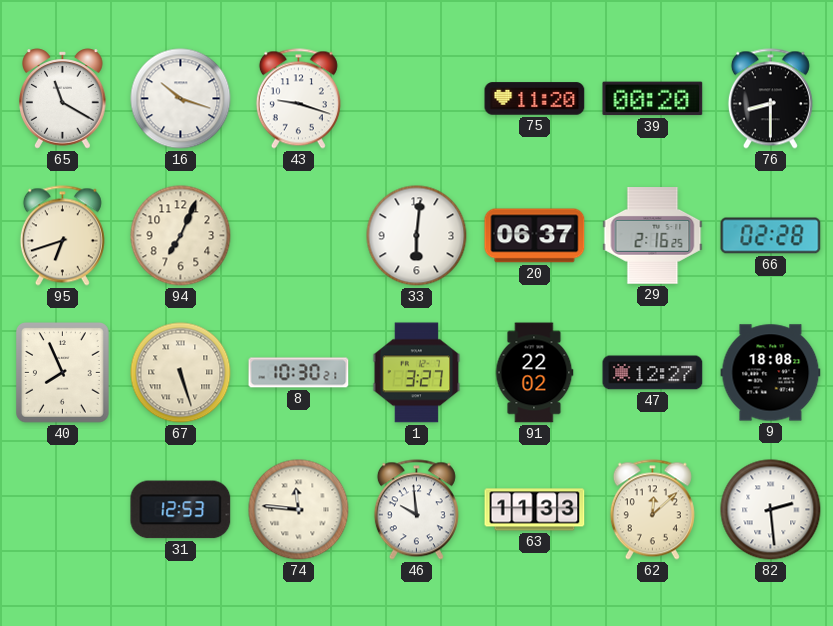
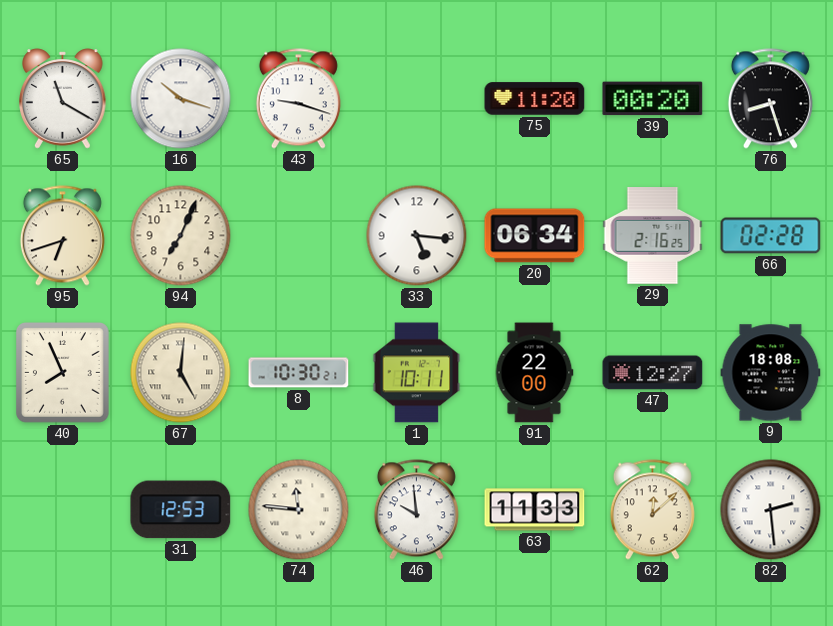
76: 8:30 -> 8:27
33: 6:01 -> 5:16
20: 06:37 -> 06:34
67: 5:27 -> 5:01
1: 3:27 -> 10:11
91: 22:02 -> 22:00
